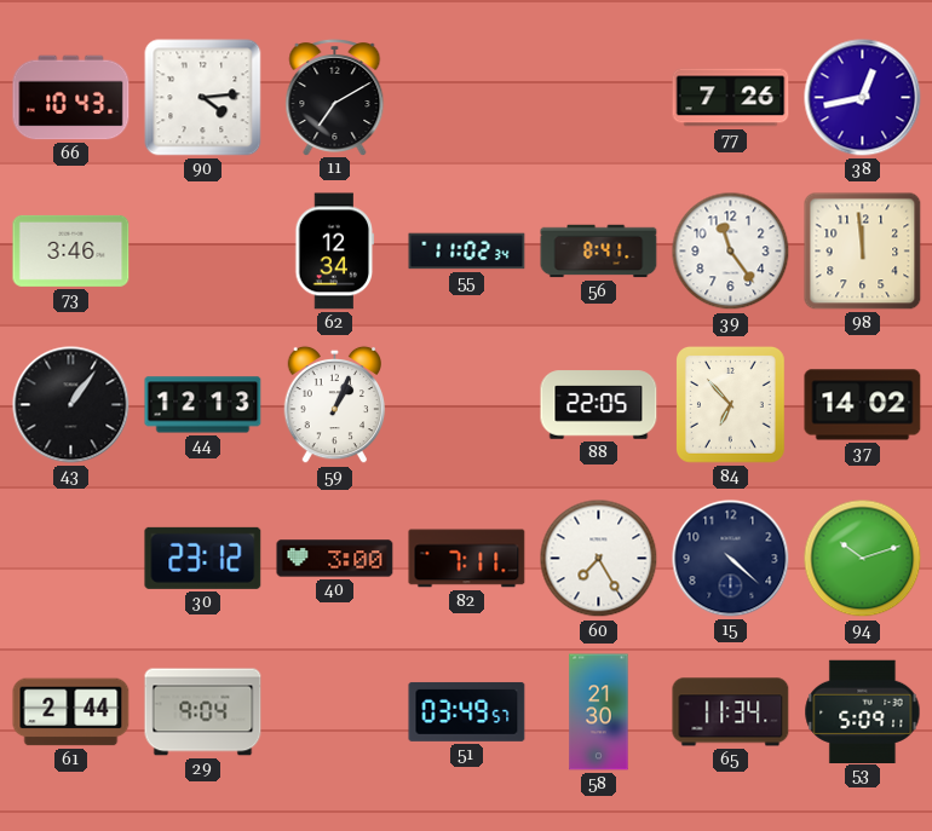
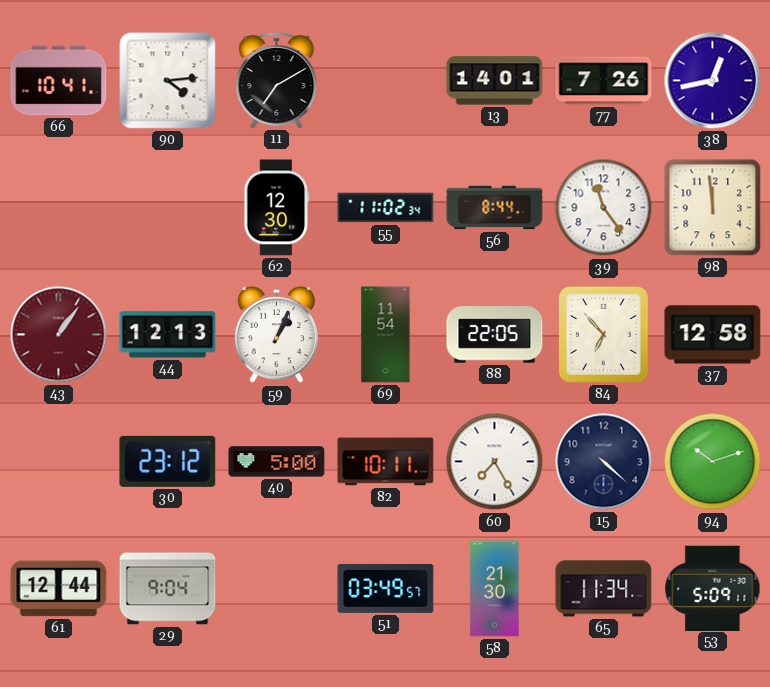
66: 10:43 -> 10:41
13: none -> 14:01
73: 3:46 -> none
62: 12:34 -> 12:30
56: 8:41 -> 8:44
43 dial: black -> burgundy
69: none -> 11:54
37: 14:02 -> 12:58
40: 3:00 -> 5:00
82: 7:11 -> 10:11
61: 2:44 -> 12:44
